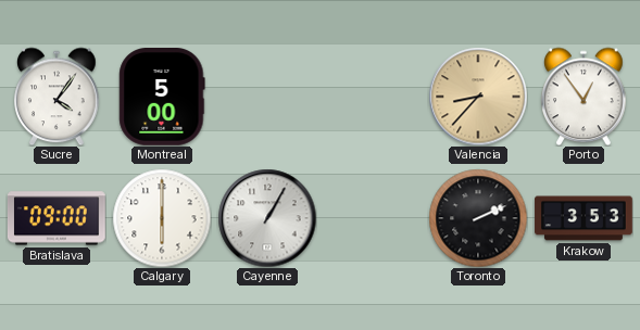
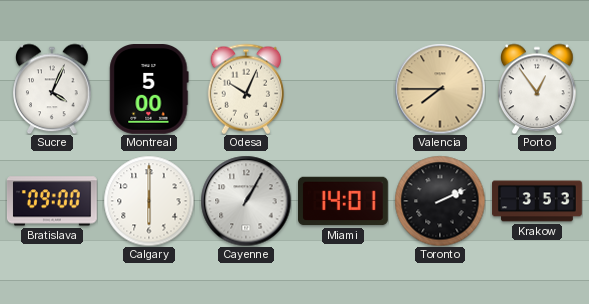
Sucre: 4:06 -> 4:04
Odesa: none -> 10:04
Valencia: 8:37 -> 7:45
Miami: none -> 14:01
